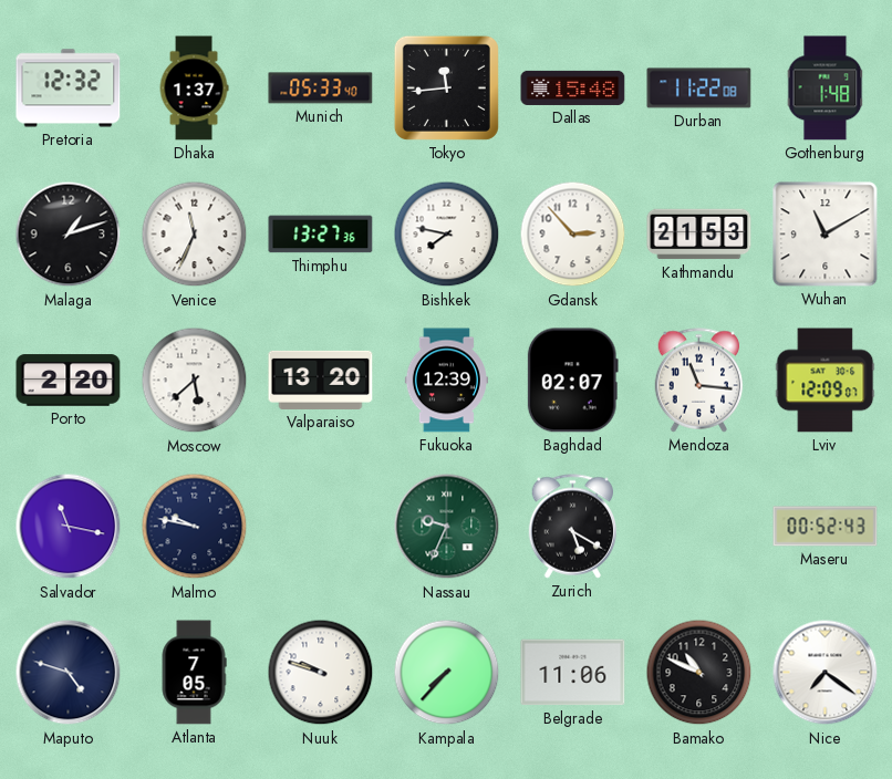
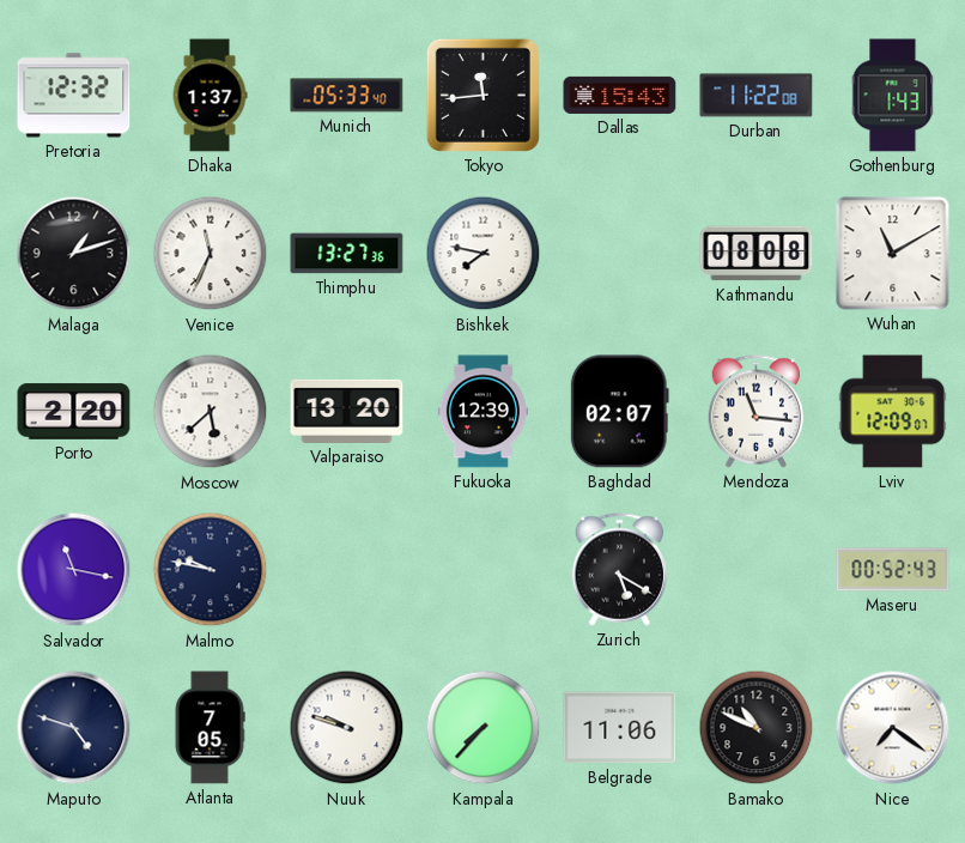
Dallas: 15:48 -> 15:43
Gothenburg: 1:48 -> 1:43
Gdansk: 2:53 -> none
Kathmandu: 21:53 -> 08:08
Nassau: 9:34 -> none
